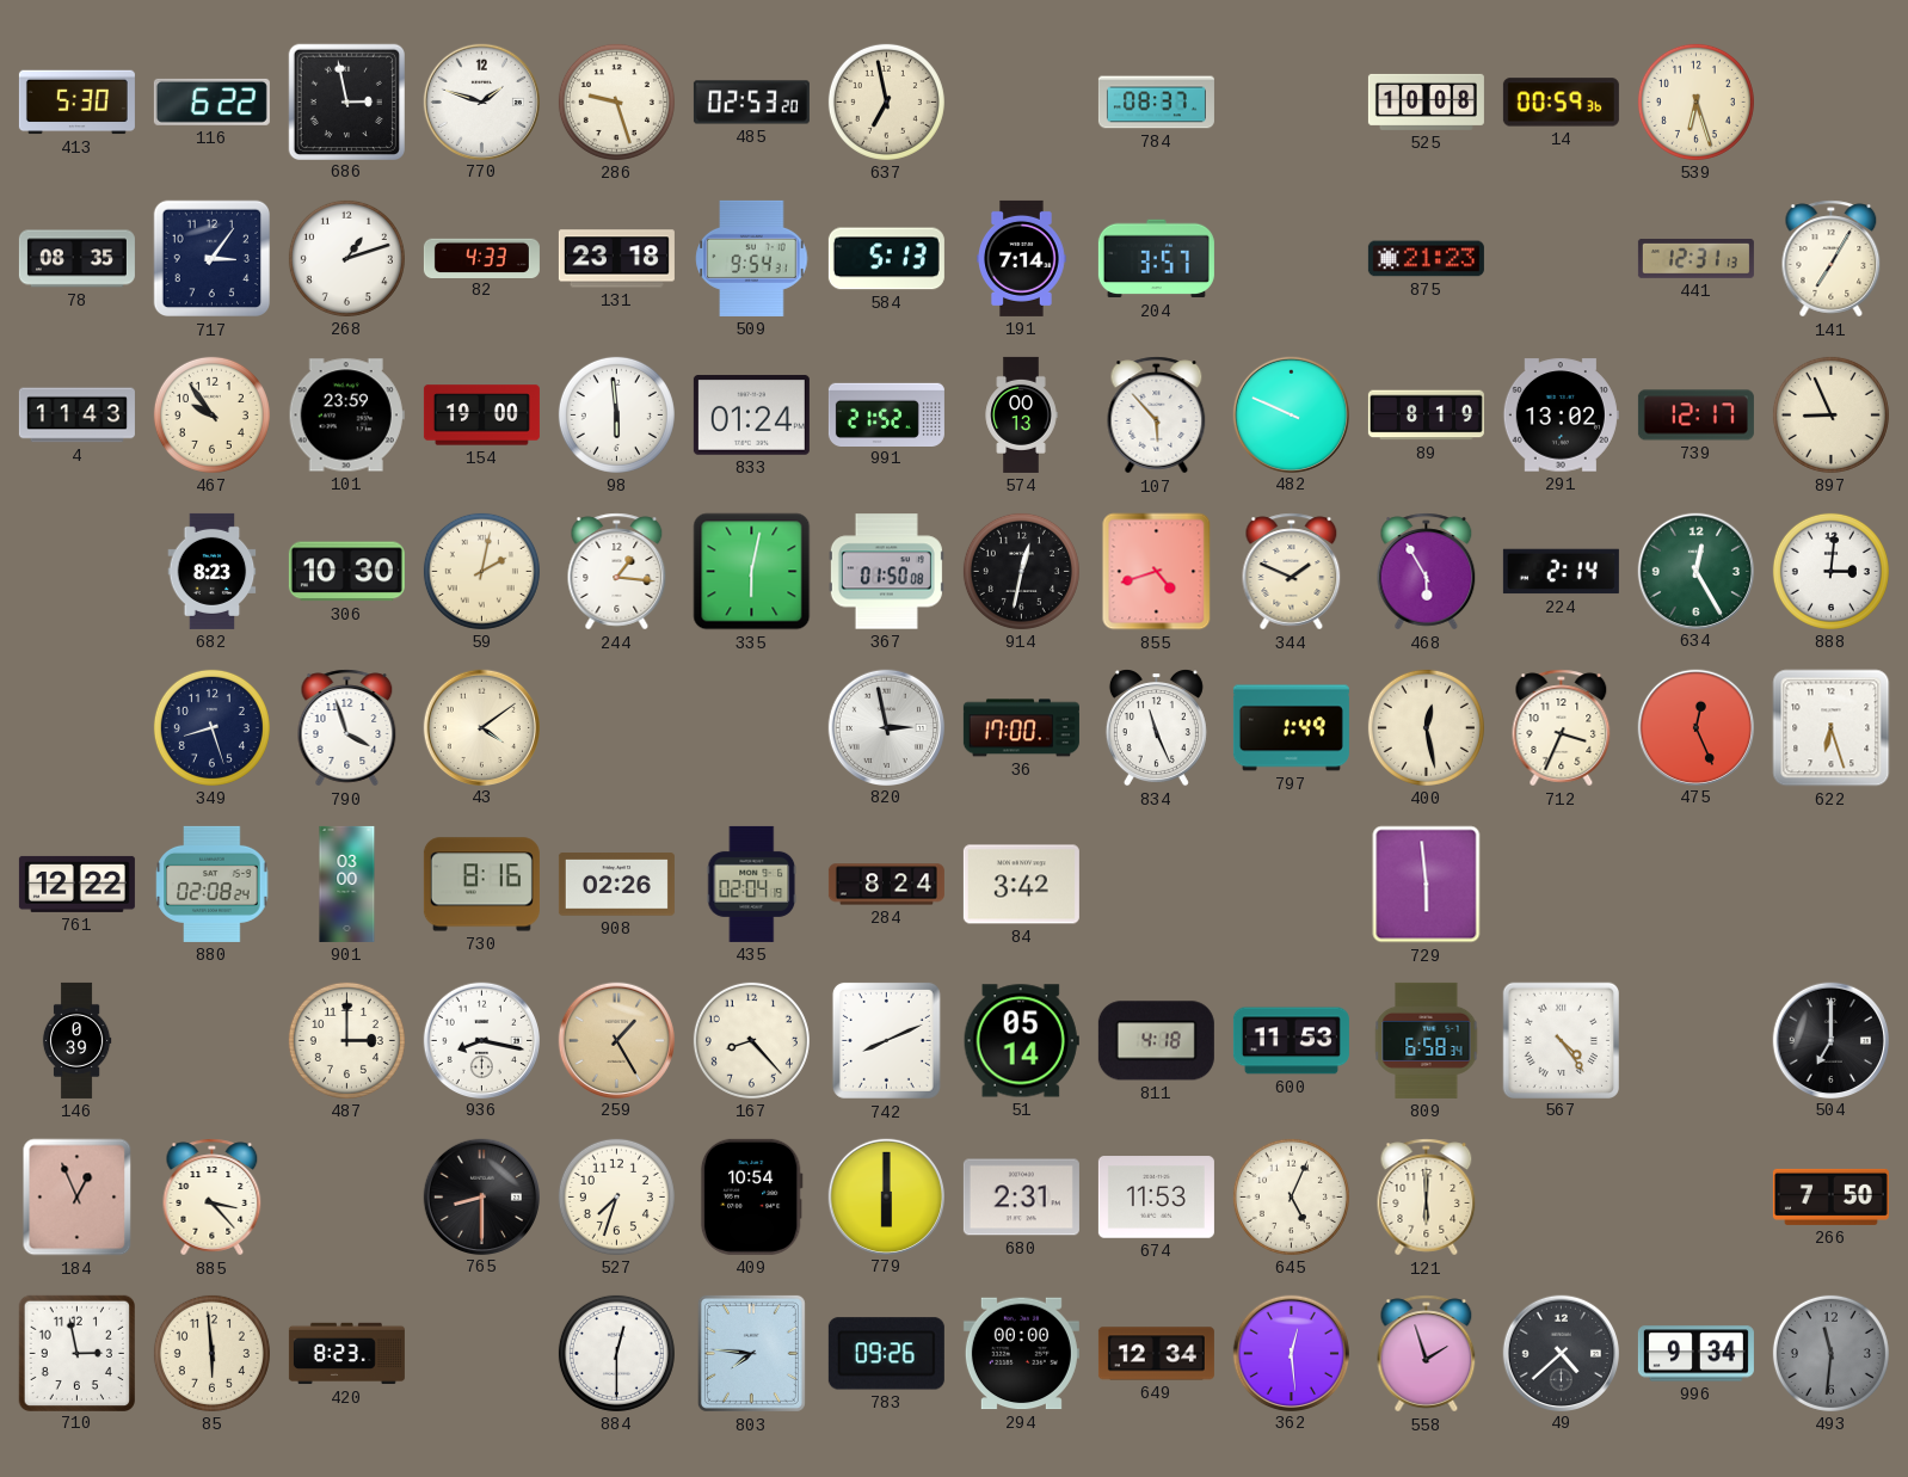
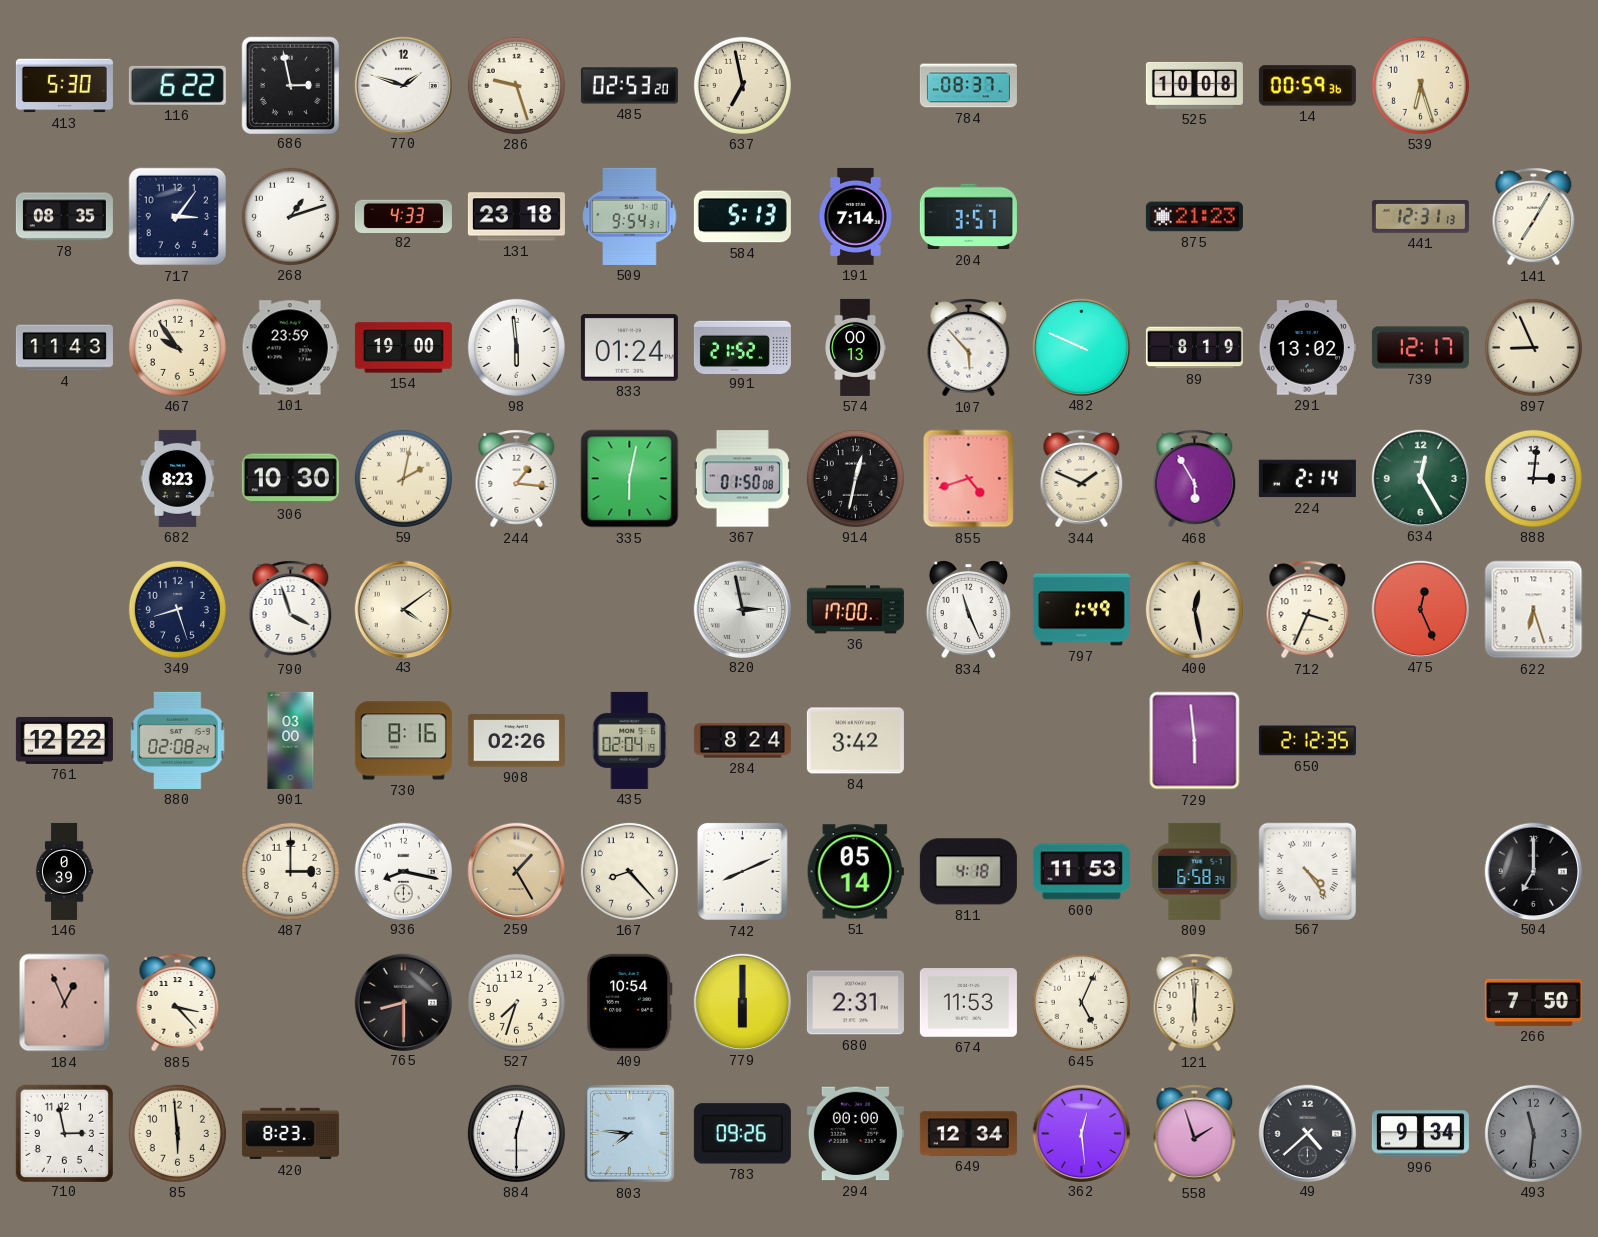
650: none -> 2:12
